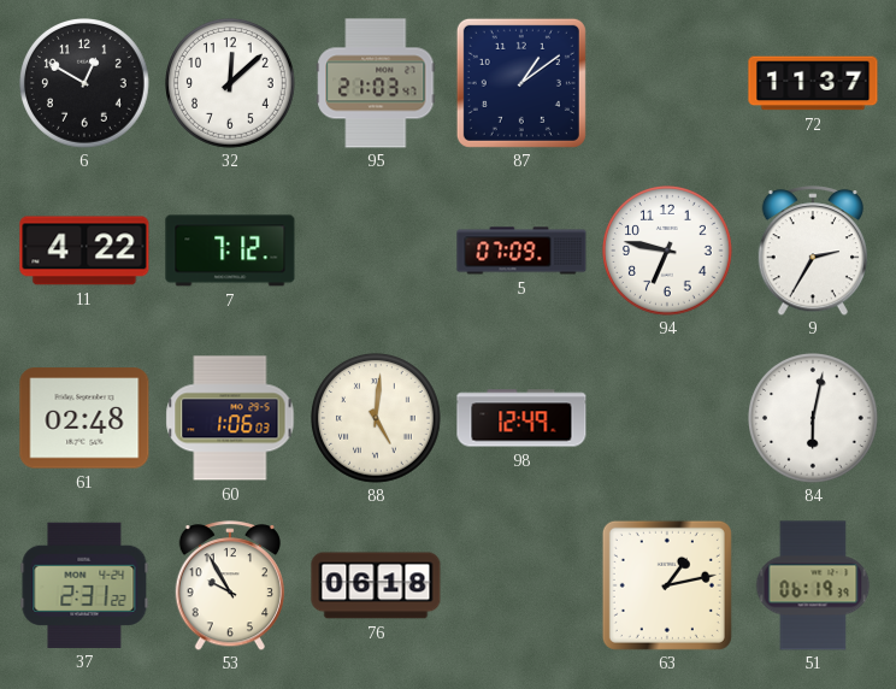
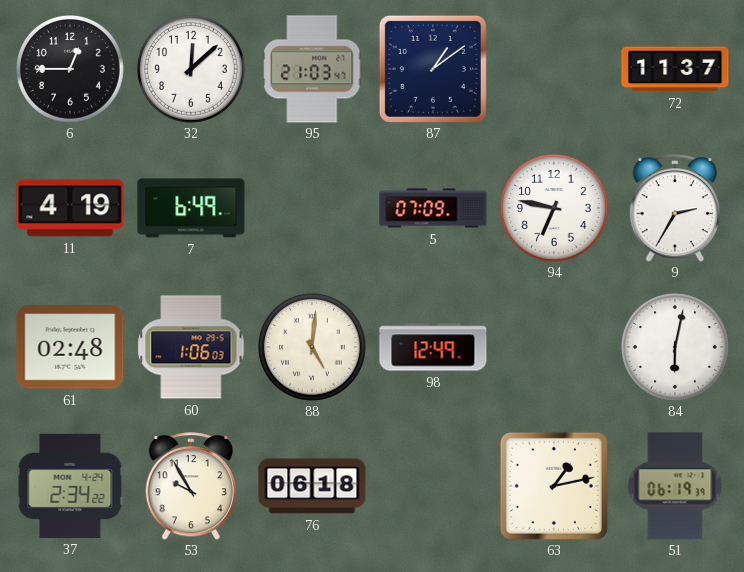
6: 12:50 -> 12:45
11: 4:22 -> 4:19
7: 7:12 -> 6:49
37: 2:31 -> 2:34
